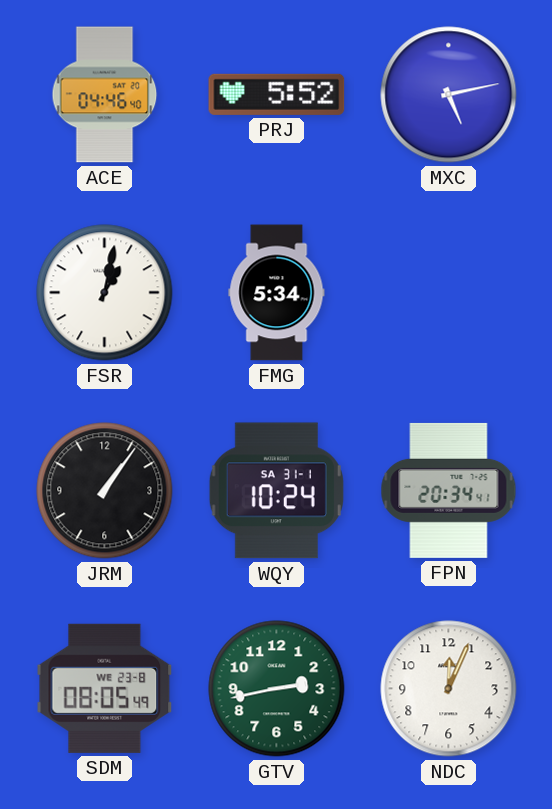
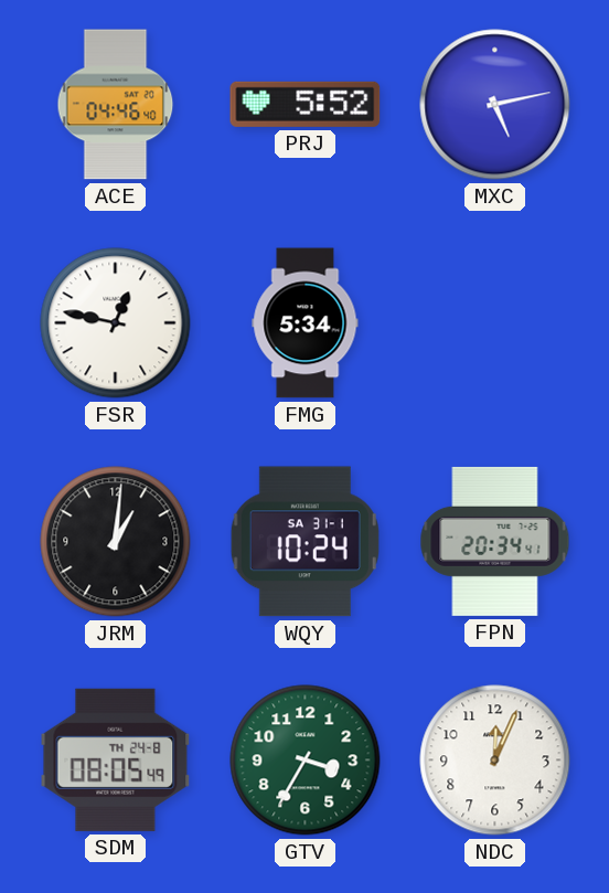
FSR: 1:02 -> 12:47
JRM: 1:06 -> 1:01
SDM date: WE 23-8 -> TH 24-8
GTV: 2:43 -> 3:35
